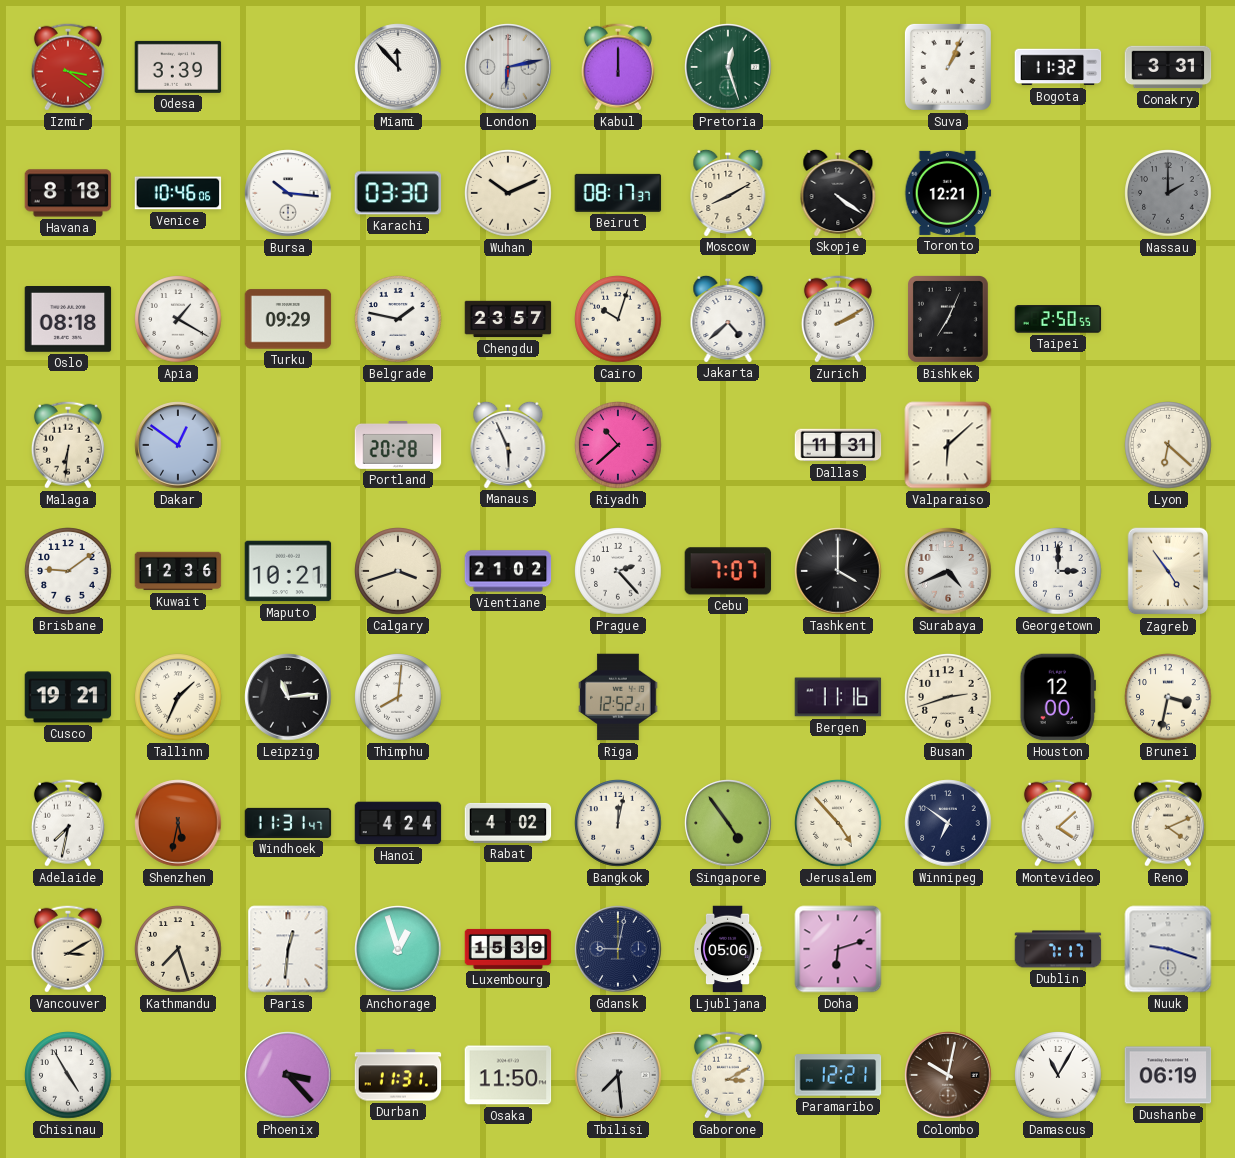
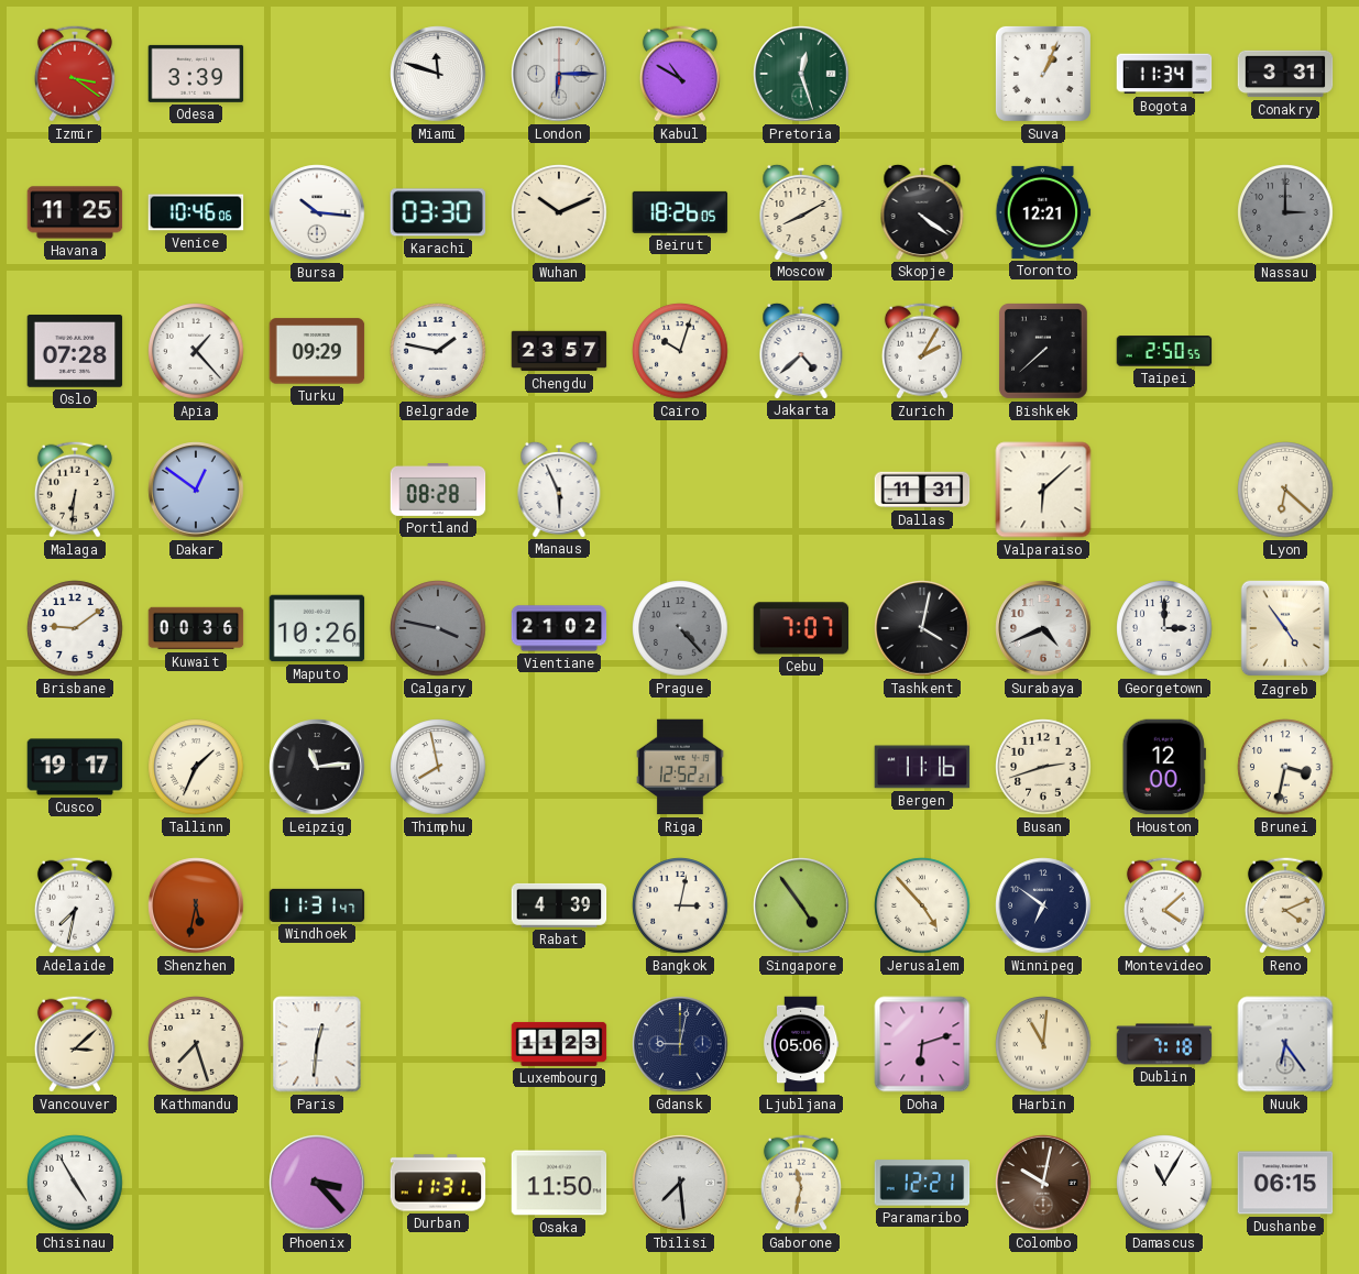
Miami: 11:53 -> 11:48
London: 6:13 -> 6:15
Kabul: 12:00 -> 10:50
Bogota: 11:32 -> 11:34
Havana: 8:18 -> 11:25
Beirut: 08:17 -> 18:26
Nassau: 2:00 -> 3:00
Oslo: 08:18 -> 07:28
Apia: 1:20 -> 1:23
Zurich: 2:10 -> 2:05
Bishkek: 7:04 -> 7:38
Portland: 20:28 -> 08:28
Riyadh: 10:38 -> none
Kuwait: 12:36 -> 00:36
Maputo: 10:21 -> 10:26
Calgary: 3:42 -> 3:47
Calgary dial: cream -> grey
Prague: 2:23 -> 4:23
Prague dial: white -> grey
Tashkent: 4:00 -> 4:02
Cusco: 19:21 -> 19:17
Thimphu: 8:01 -> 7:58
Hanoi: 4:24 -> none
Rabat: 4:02 -> 4:39
Bangkok: 12:02 -> 3:02
Vancouver: 3:10 -> 3:08
Anchorage: 12:57 -> none
Luxembourg: 15:39 -> 11:23
Harbin: none -> 11:01
Dublin: 7:17 -> 7:18
Nuuk: 9:18 -> 6:24
Gaborone: 3:10 -> 11:32
Dushanbe: 06:19 -> 06:15
